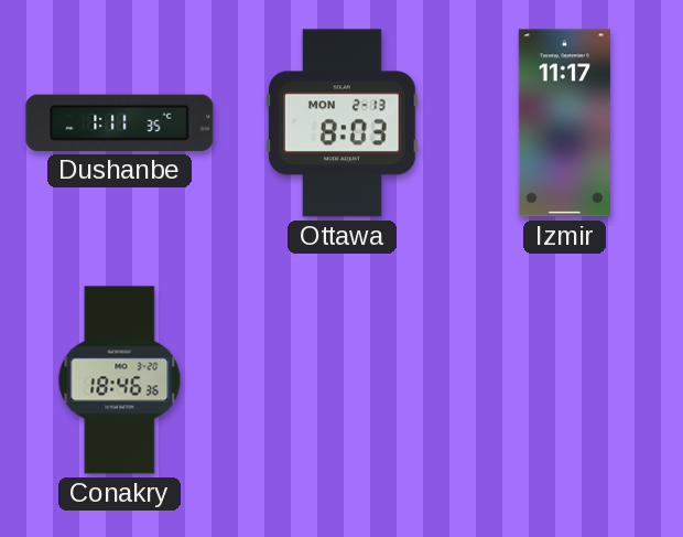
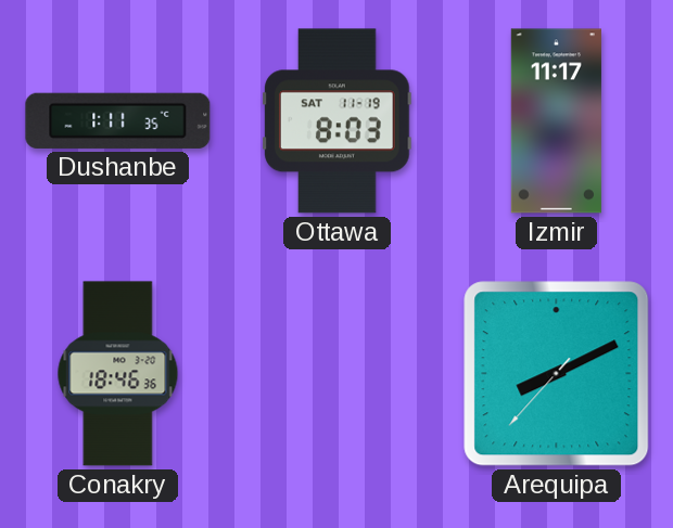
Ottawa date: MON 2-13 -> SAT 11-19
Arequipa: none -> 8:10
